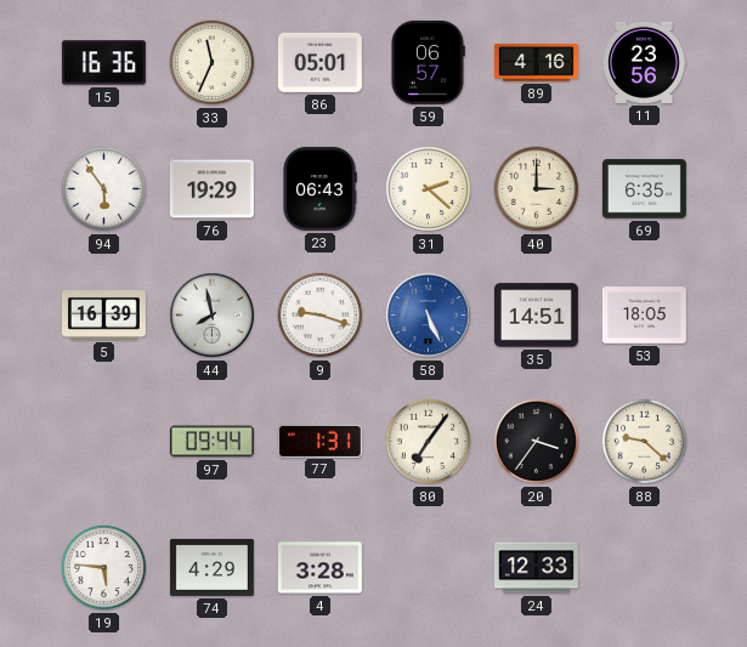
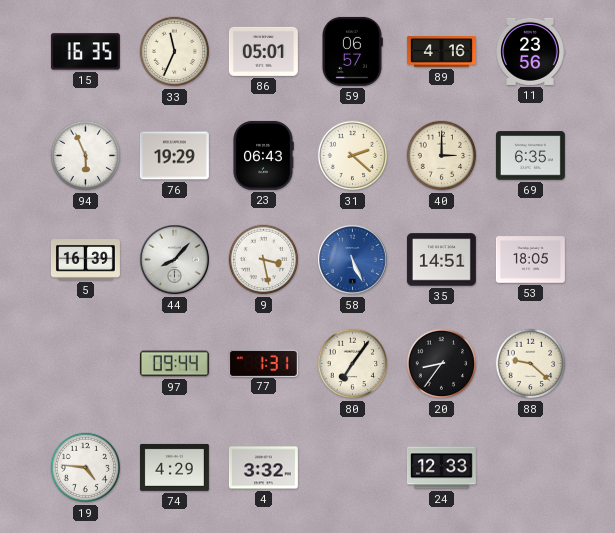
15: 16:36 -> 16:35
94: 5:54 -> 5:56
44: 7:58 -> 8:07
9: 9:18 -> 3:28
20: 3:36 -> 8:36
19: 5:46 -> 4:46
4: 3:28 -> 3:32
